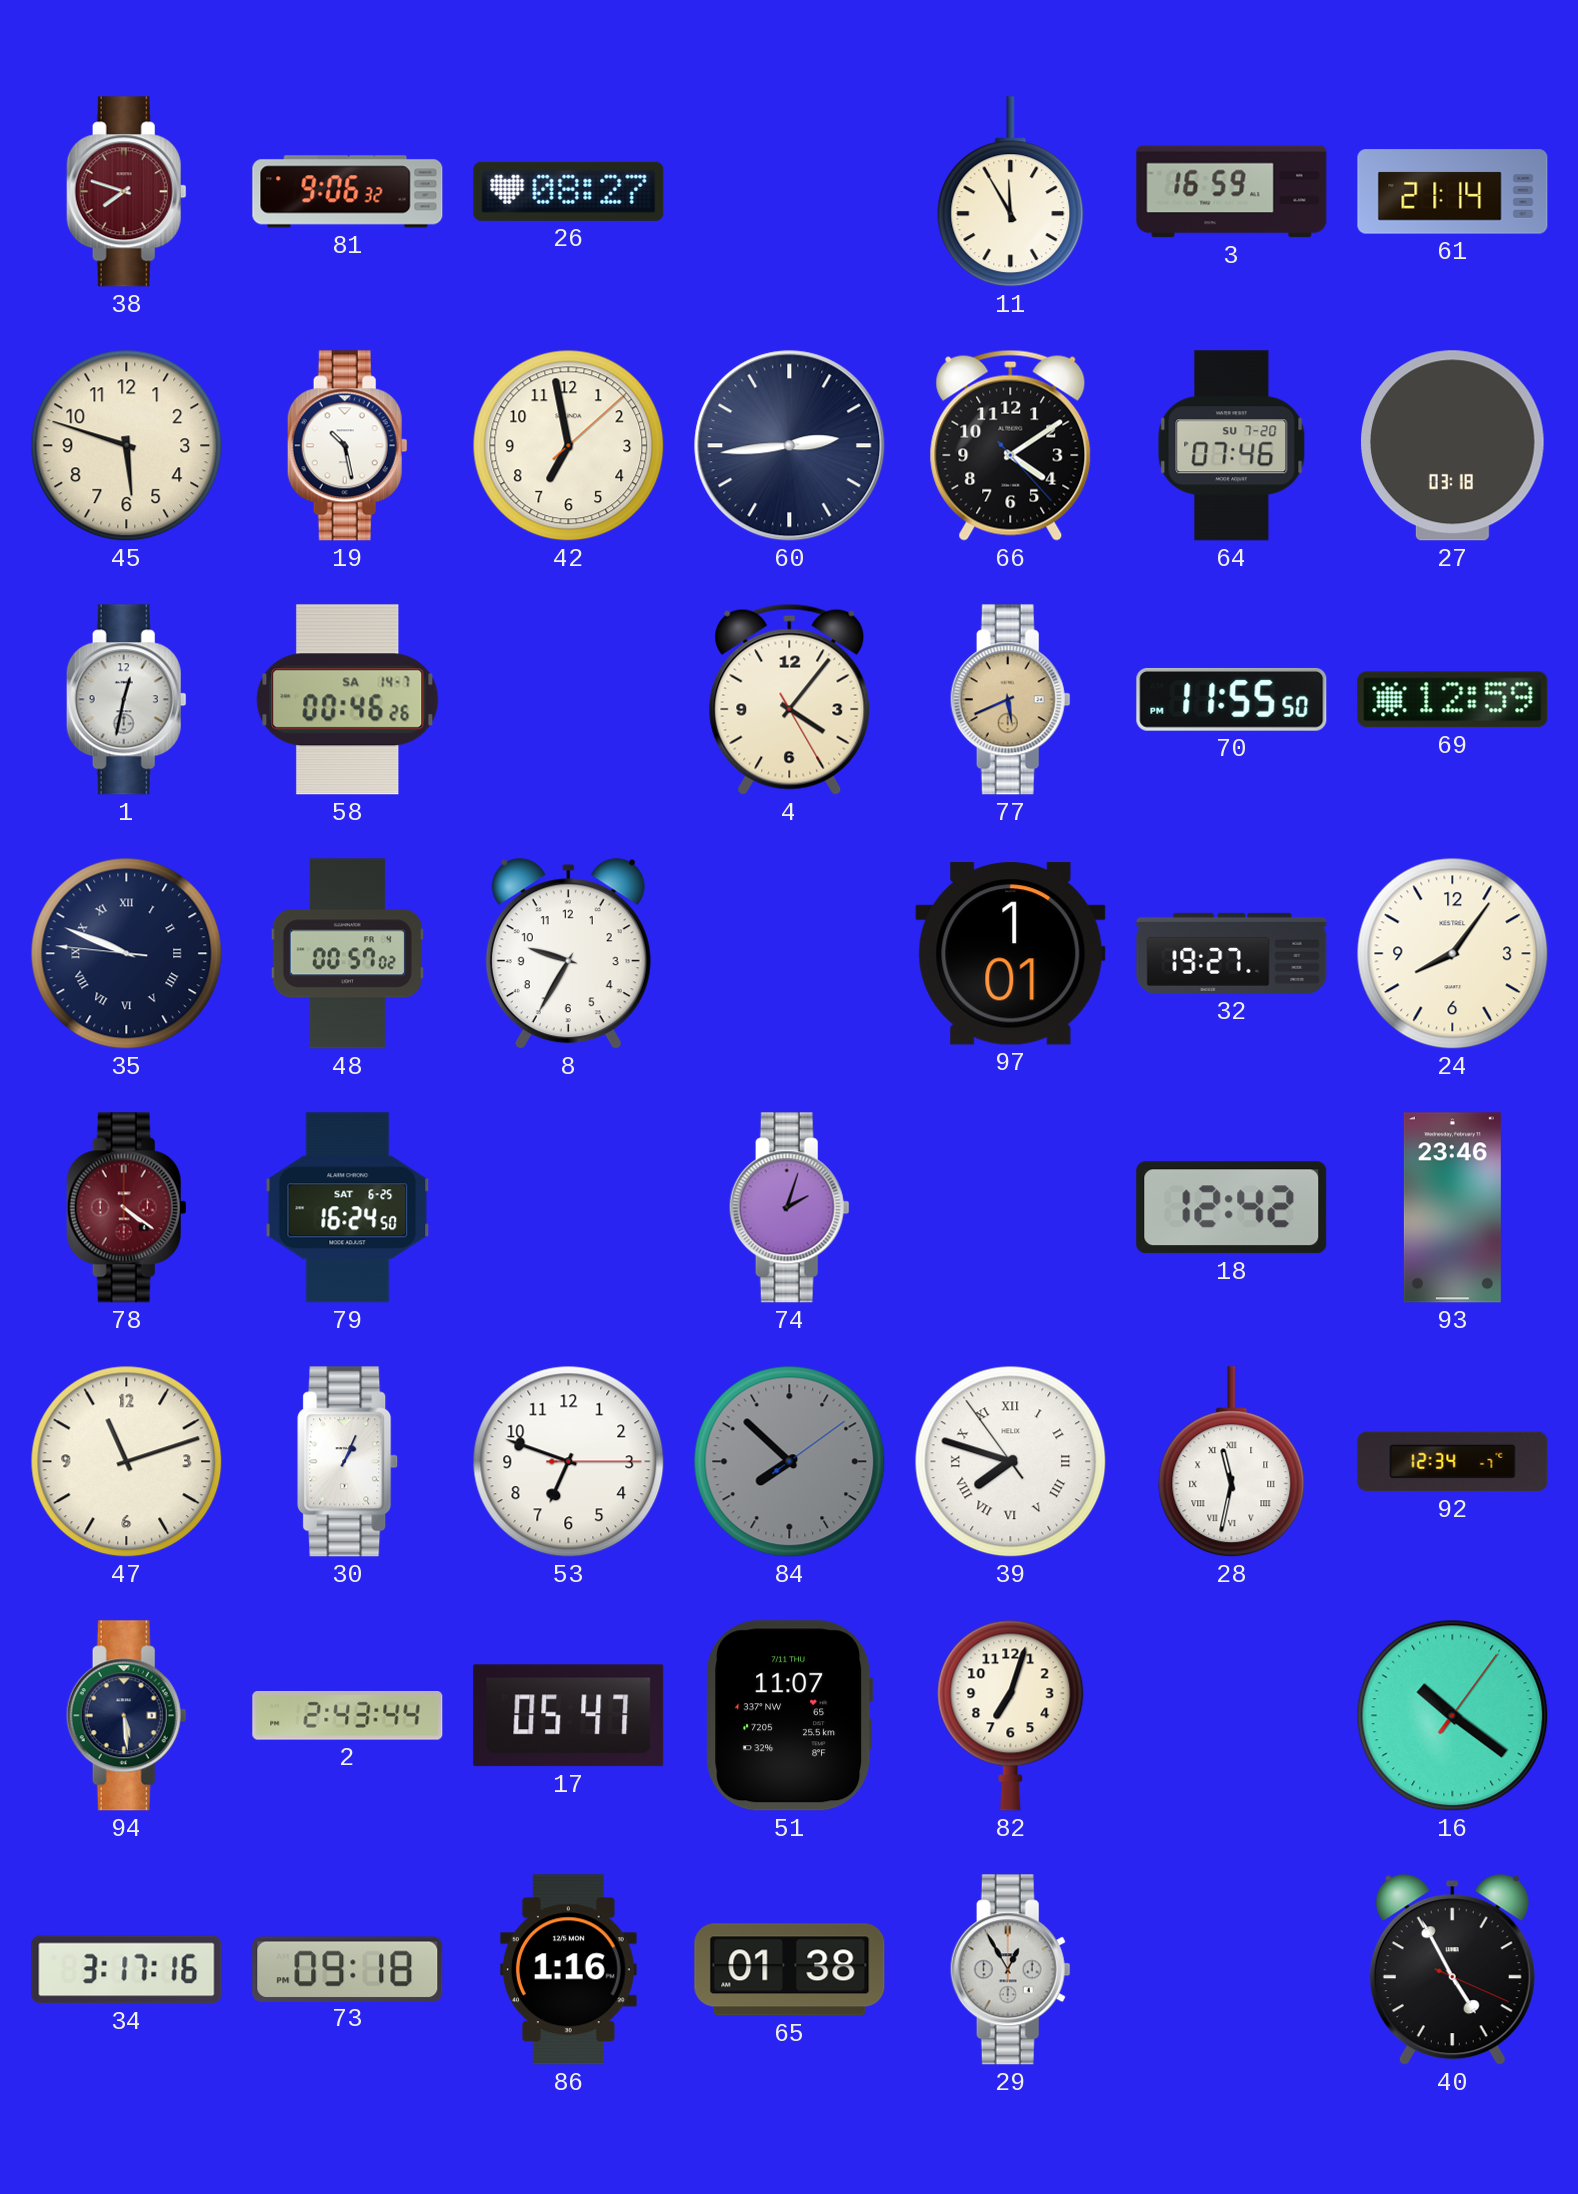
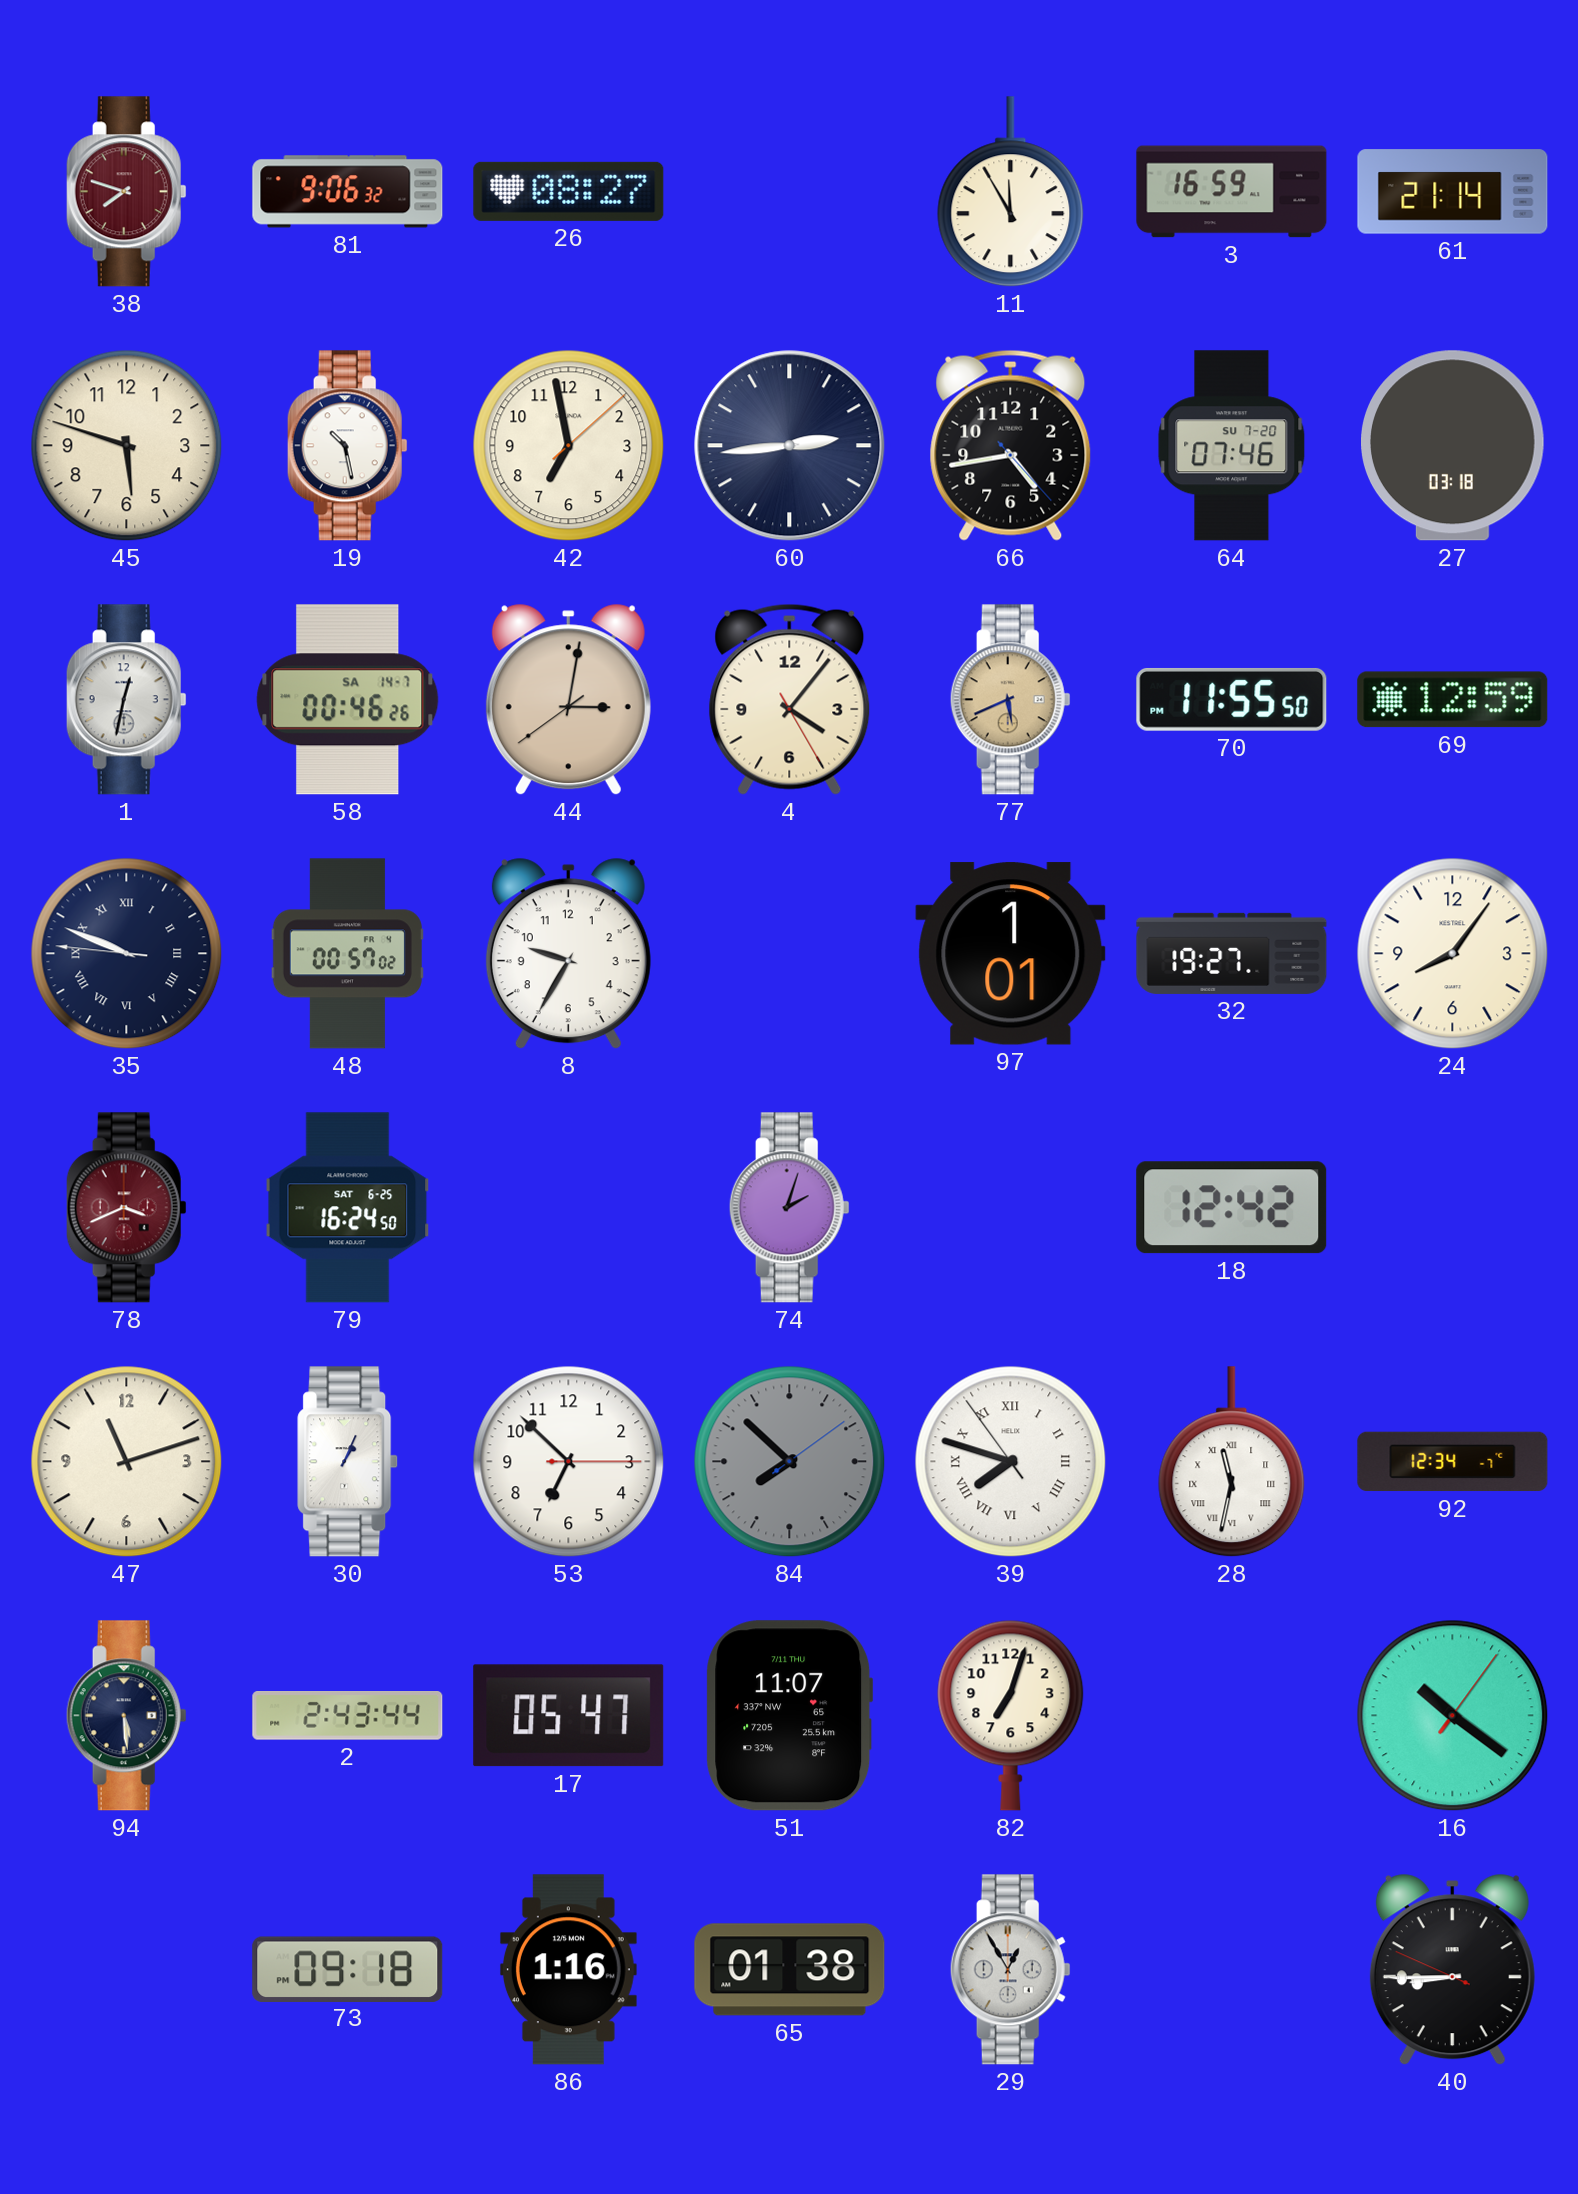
66: 4:09 -> 4:43
44: none -> 3:01
78: 4:21 -> 3:41
93: 23:46 -> none
53: 6:48 -> 6:52
34: 3:17 -> none
40: 4:55 -> 8:44
